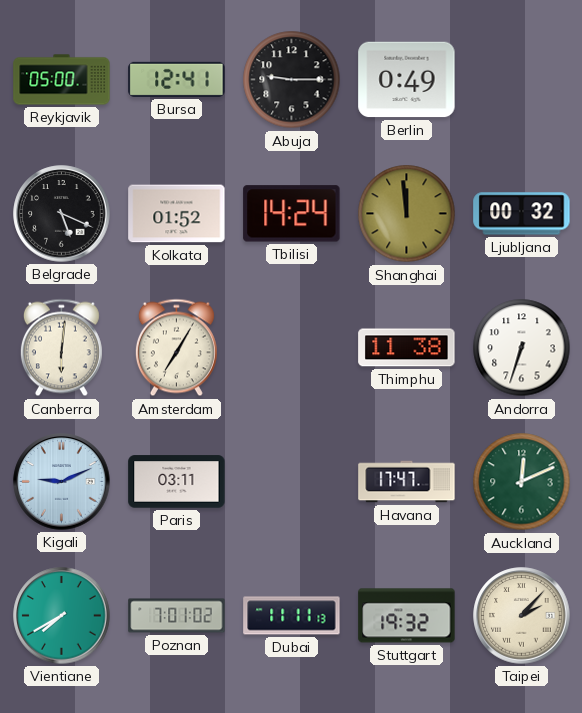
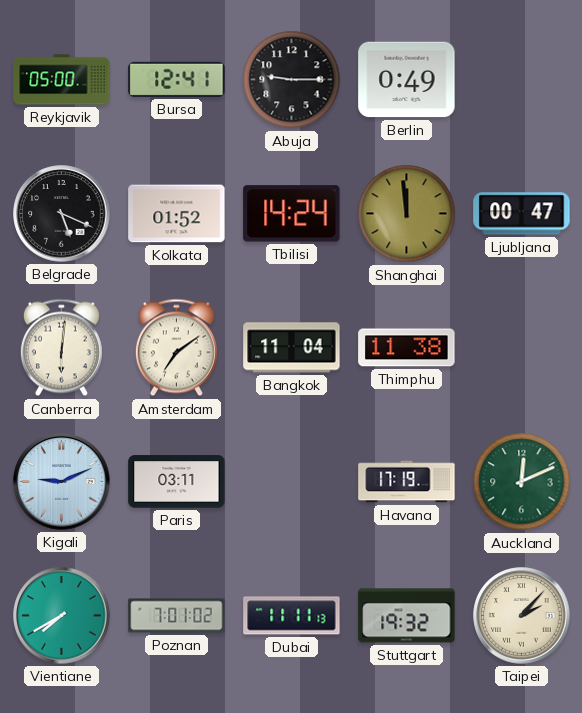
Ljubljana: 00:32 -> 00:47
Amsterdam: 7:05 -> 7:09
Bangkok: none -> 11:04
Andorra: 6:33 -> none
Havana: 17:47 -> 17:19
